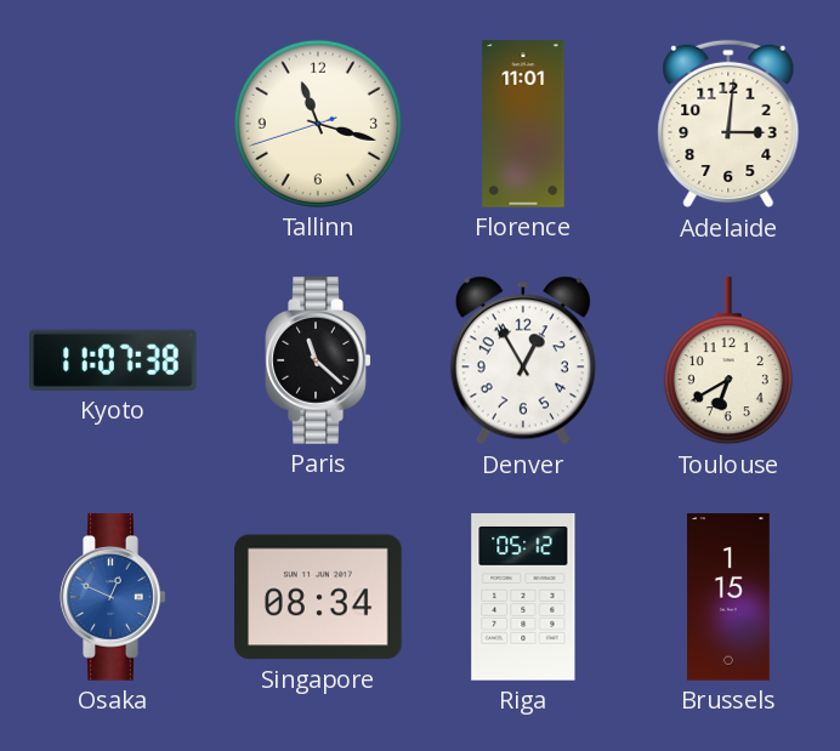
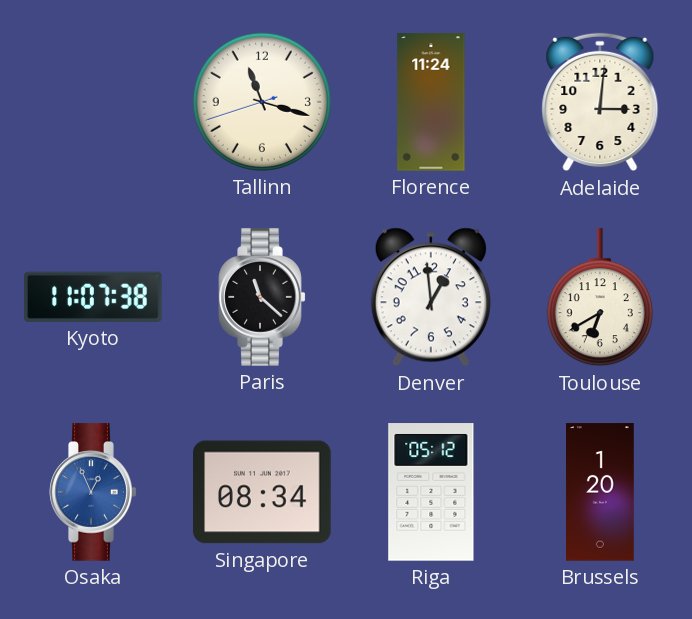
Florence: 11:01 -> 11:24
Denver: 12:55 -> 12:59
Osaka: 12:49 -> 12:56
Brussels: 1:15 -> 1:20
